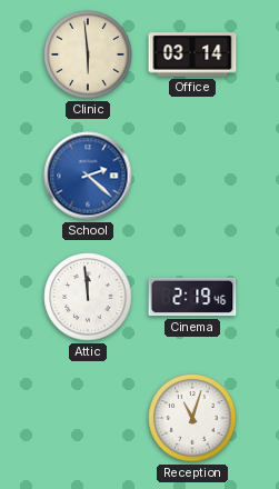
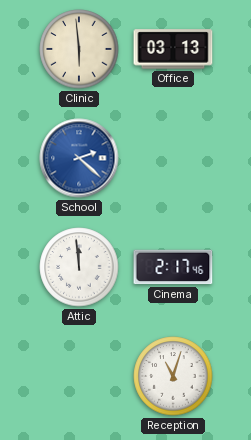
Office: 03:14 -> 03:13
Cinema: 2:19 -> 2:17
